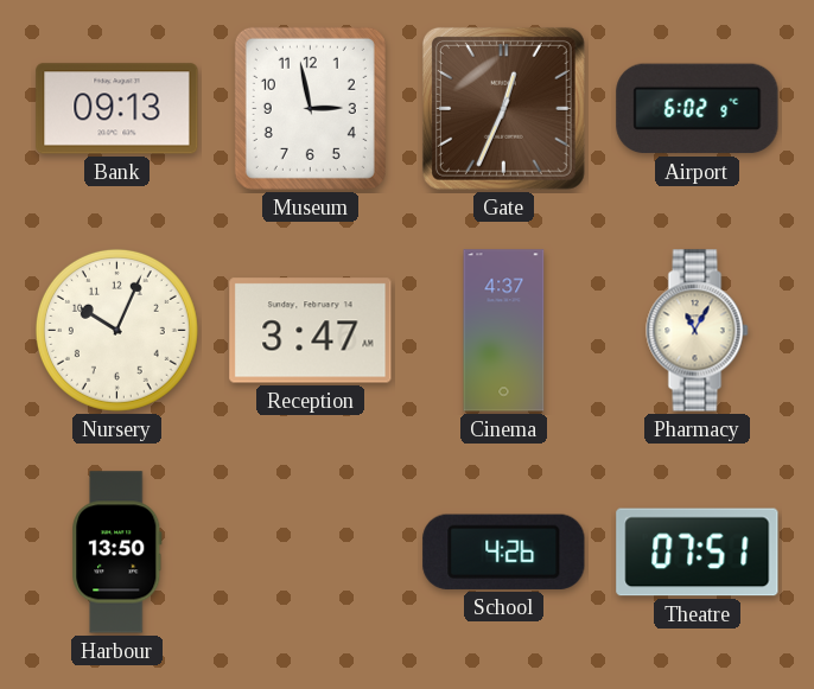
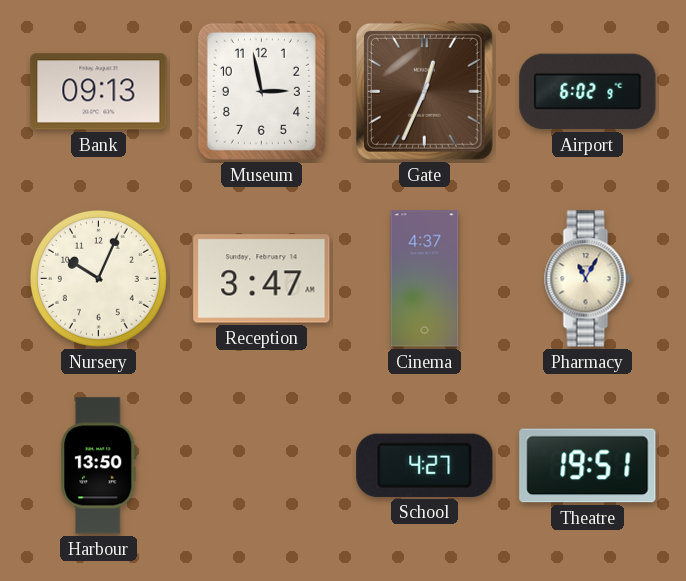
School: 4:26 -> 4:27
Theatre: 07:51 -> 19:51
